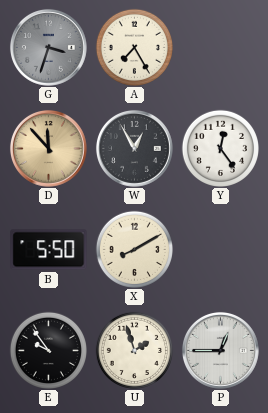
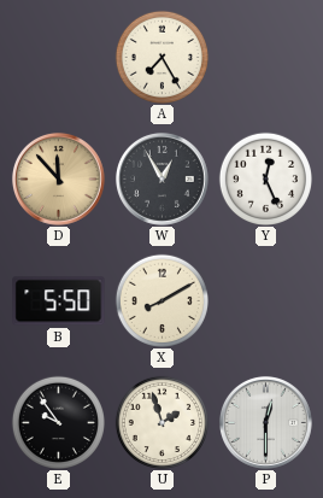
G: 3:33 -> none
Y: 12:24 -> 12:26
P: 12:45 -> 12:30
